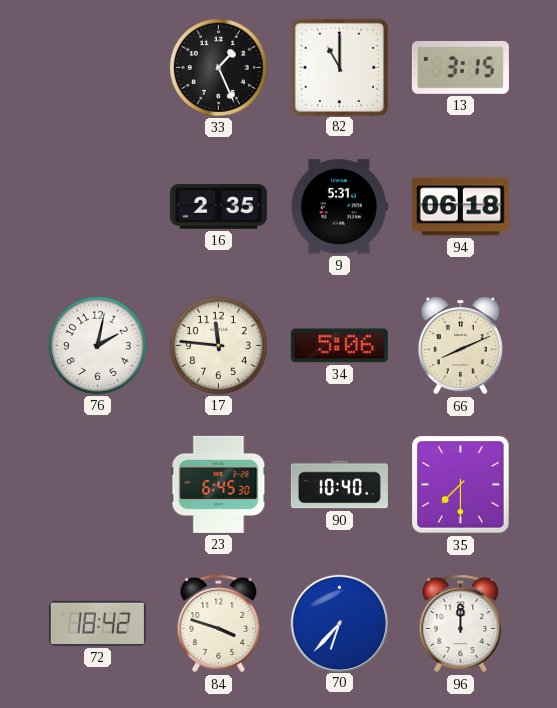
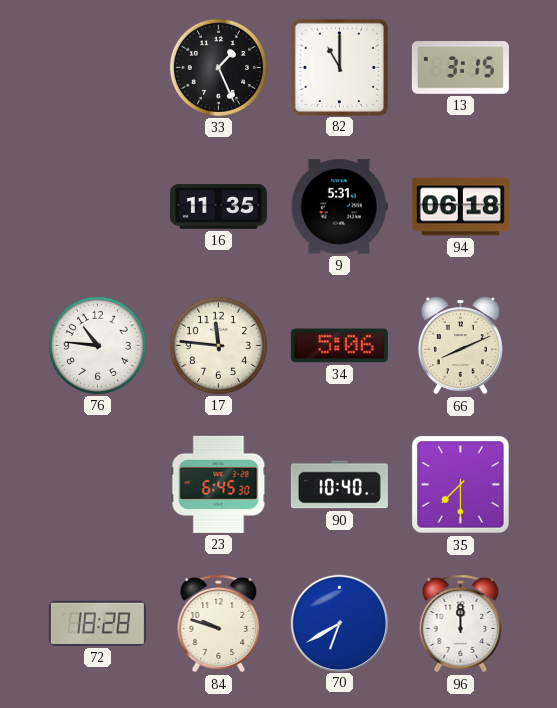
16: 2:35 -> 11:35
76: 2:02 -> 10:46
72: 18:42 -> 18:28
84: 3:48 -> 9:48
70: 6:37 -> 6:40
